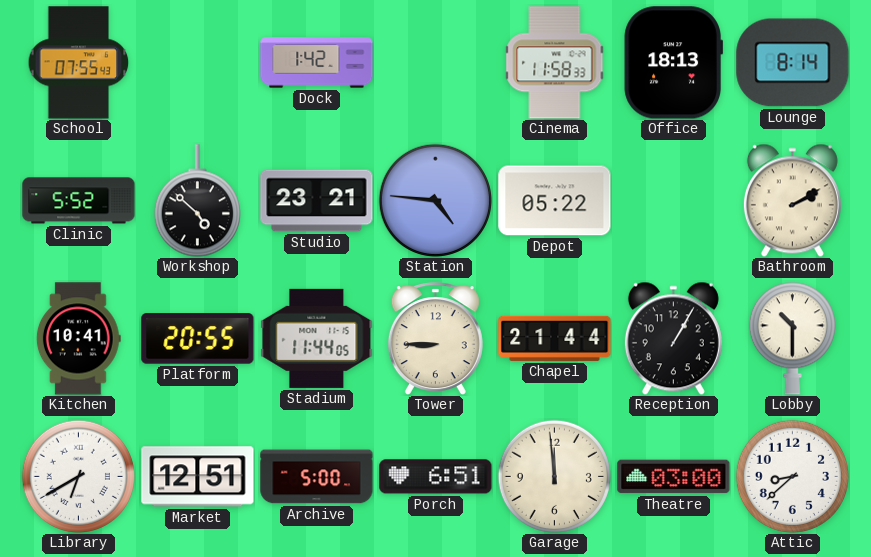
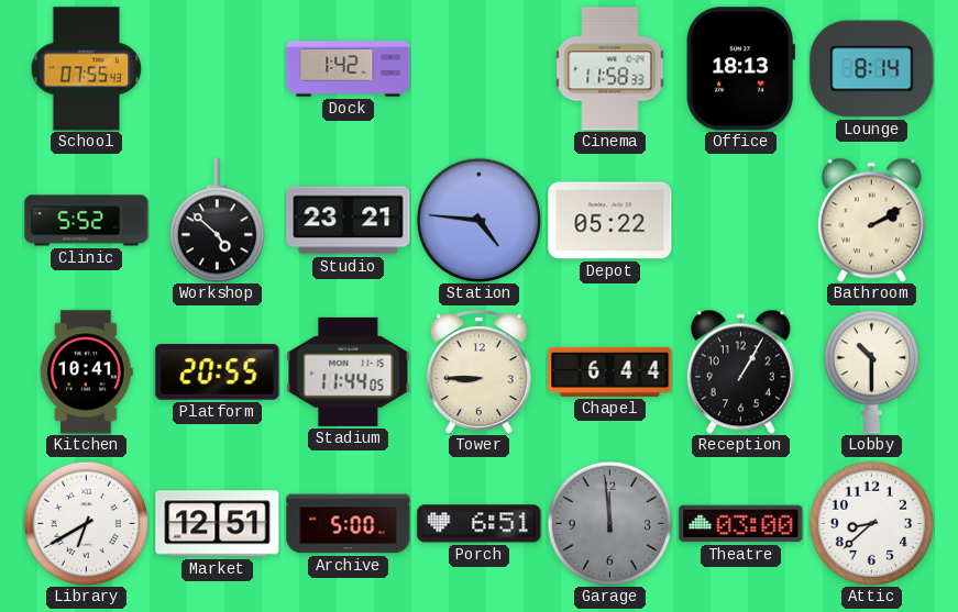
Chapel: 21:44 -> 6:44
Garage dial: cream -> grey
